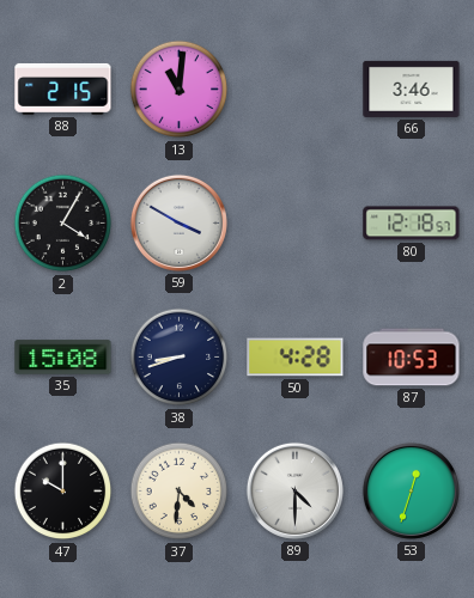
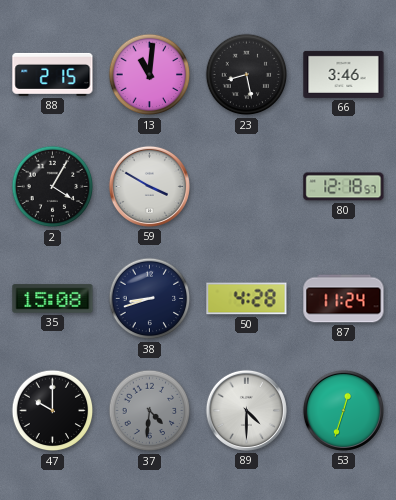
23: none -> 8:28
87: 10:53 -> 11:24
37 dial: cream -> grey
